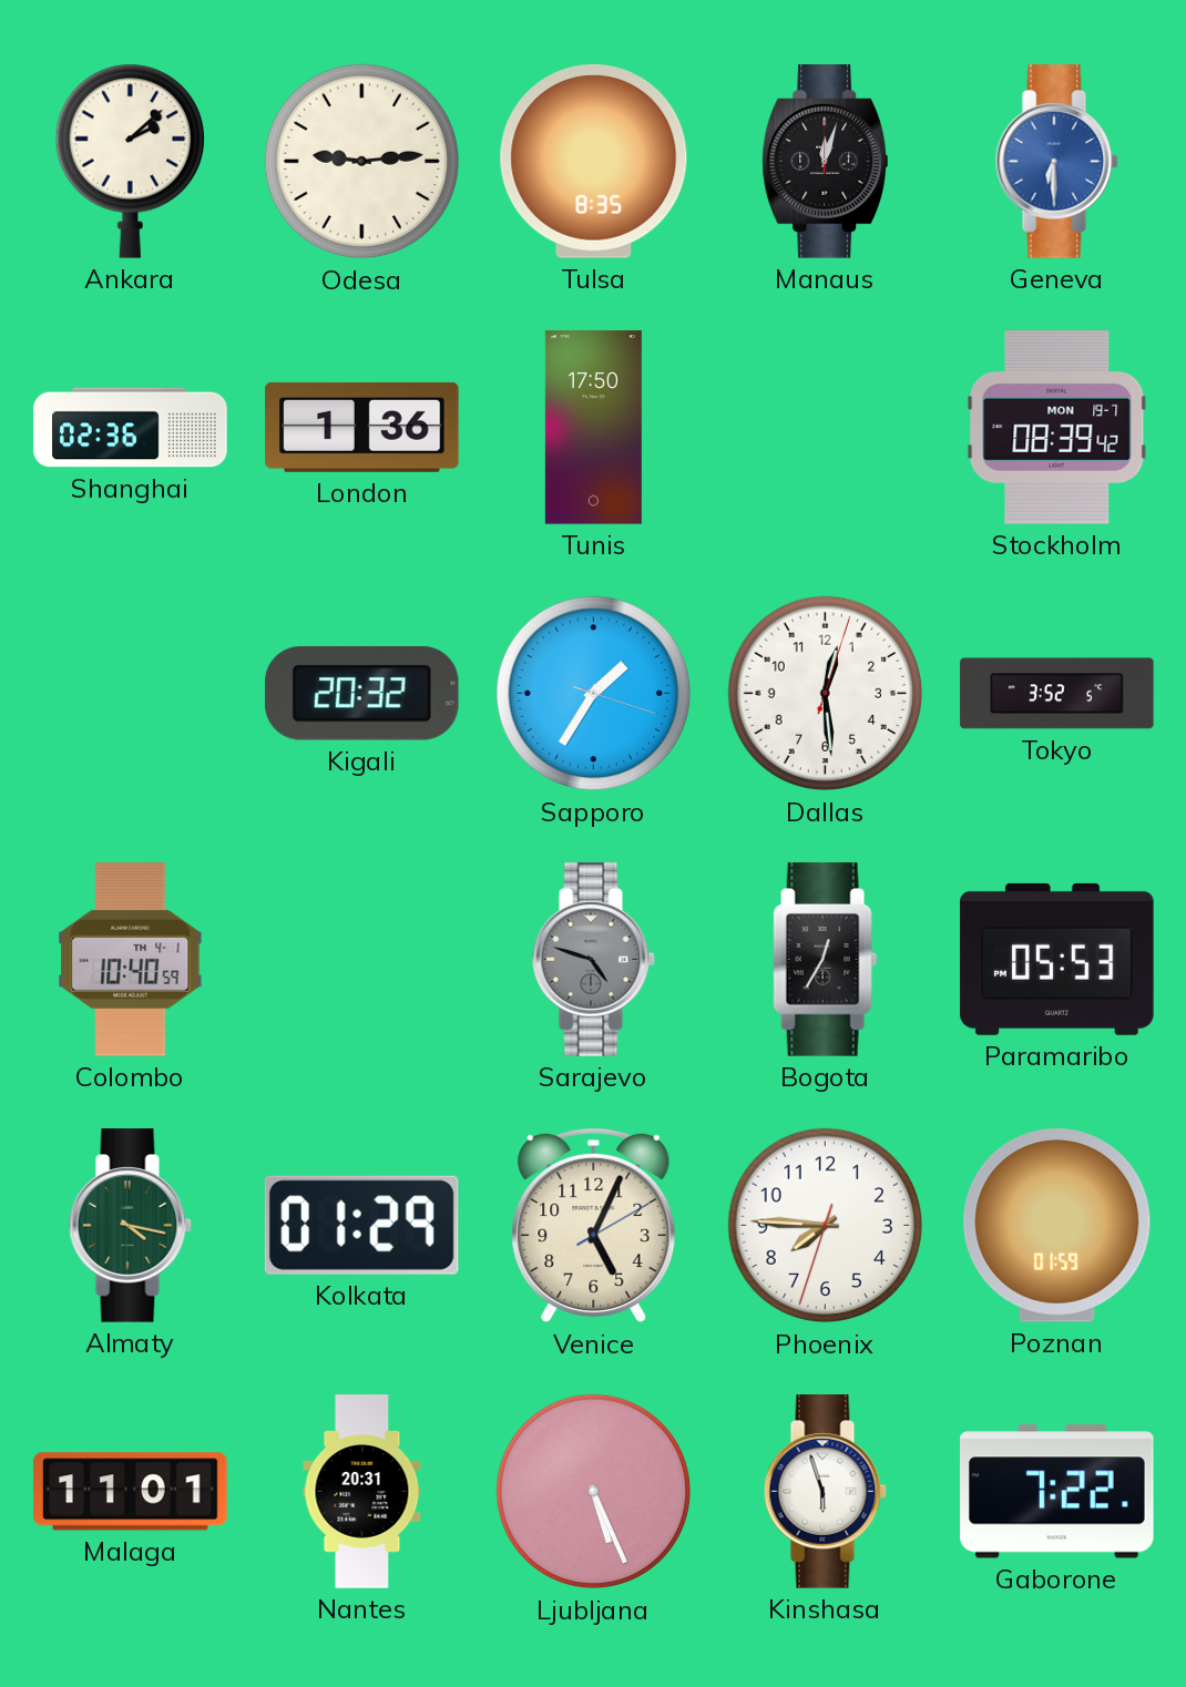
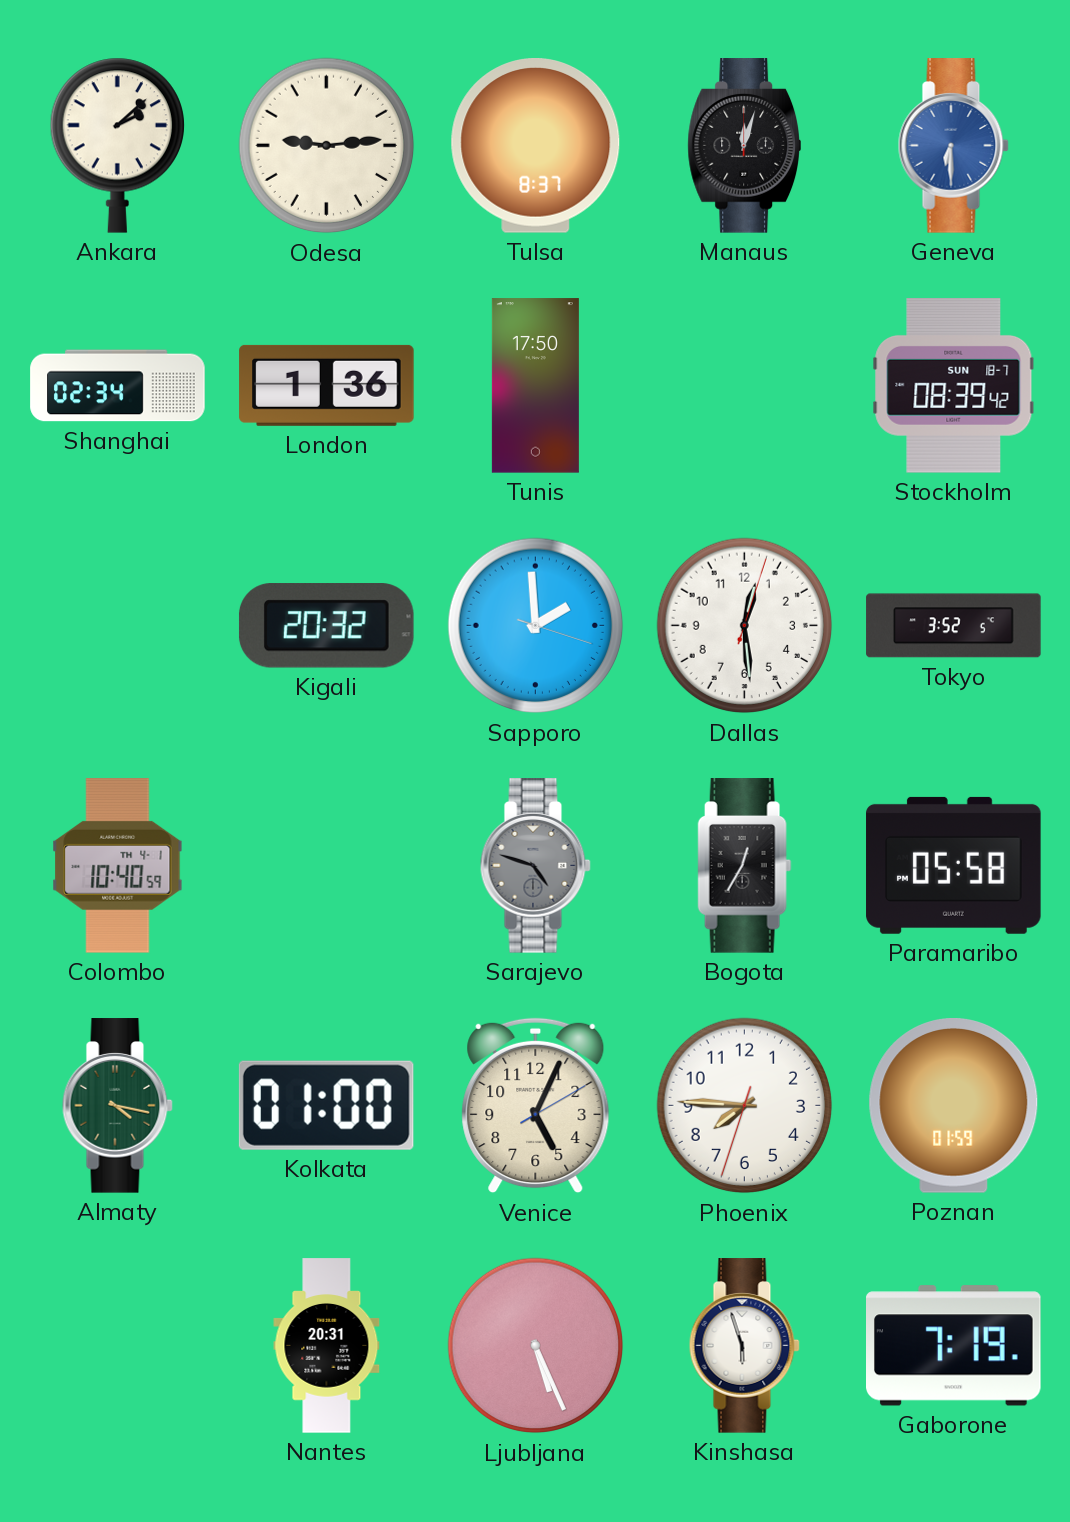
Tulsa: 8:35 -> 8:37
Shanghai: 02:36 -> 02:34
Stockholm date: MON 19-7 -> SUN 18-7
Sapporo: 1:35 -> 1:59
Paramaribo: 05:53 -> 05:58
Kolkata: 01:29 -> 01:00
Malaga: 11:01 -> none
Gaborone: 7:22 -> 7:19
